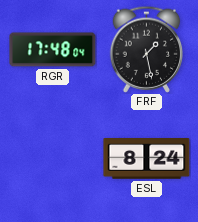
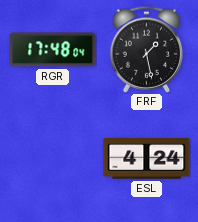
ESL: 8:24 -> 4:24
